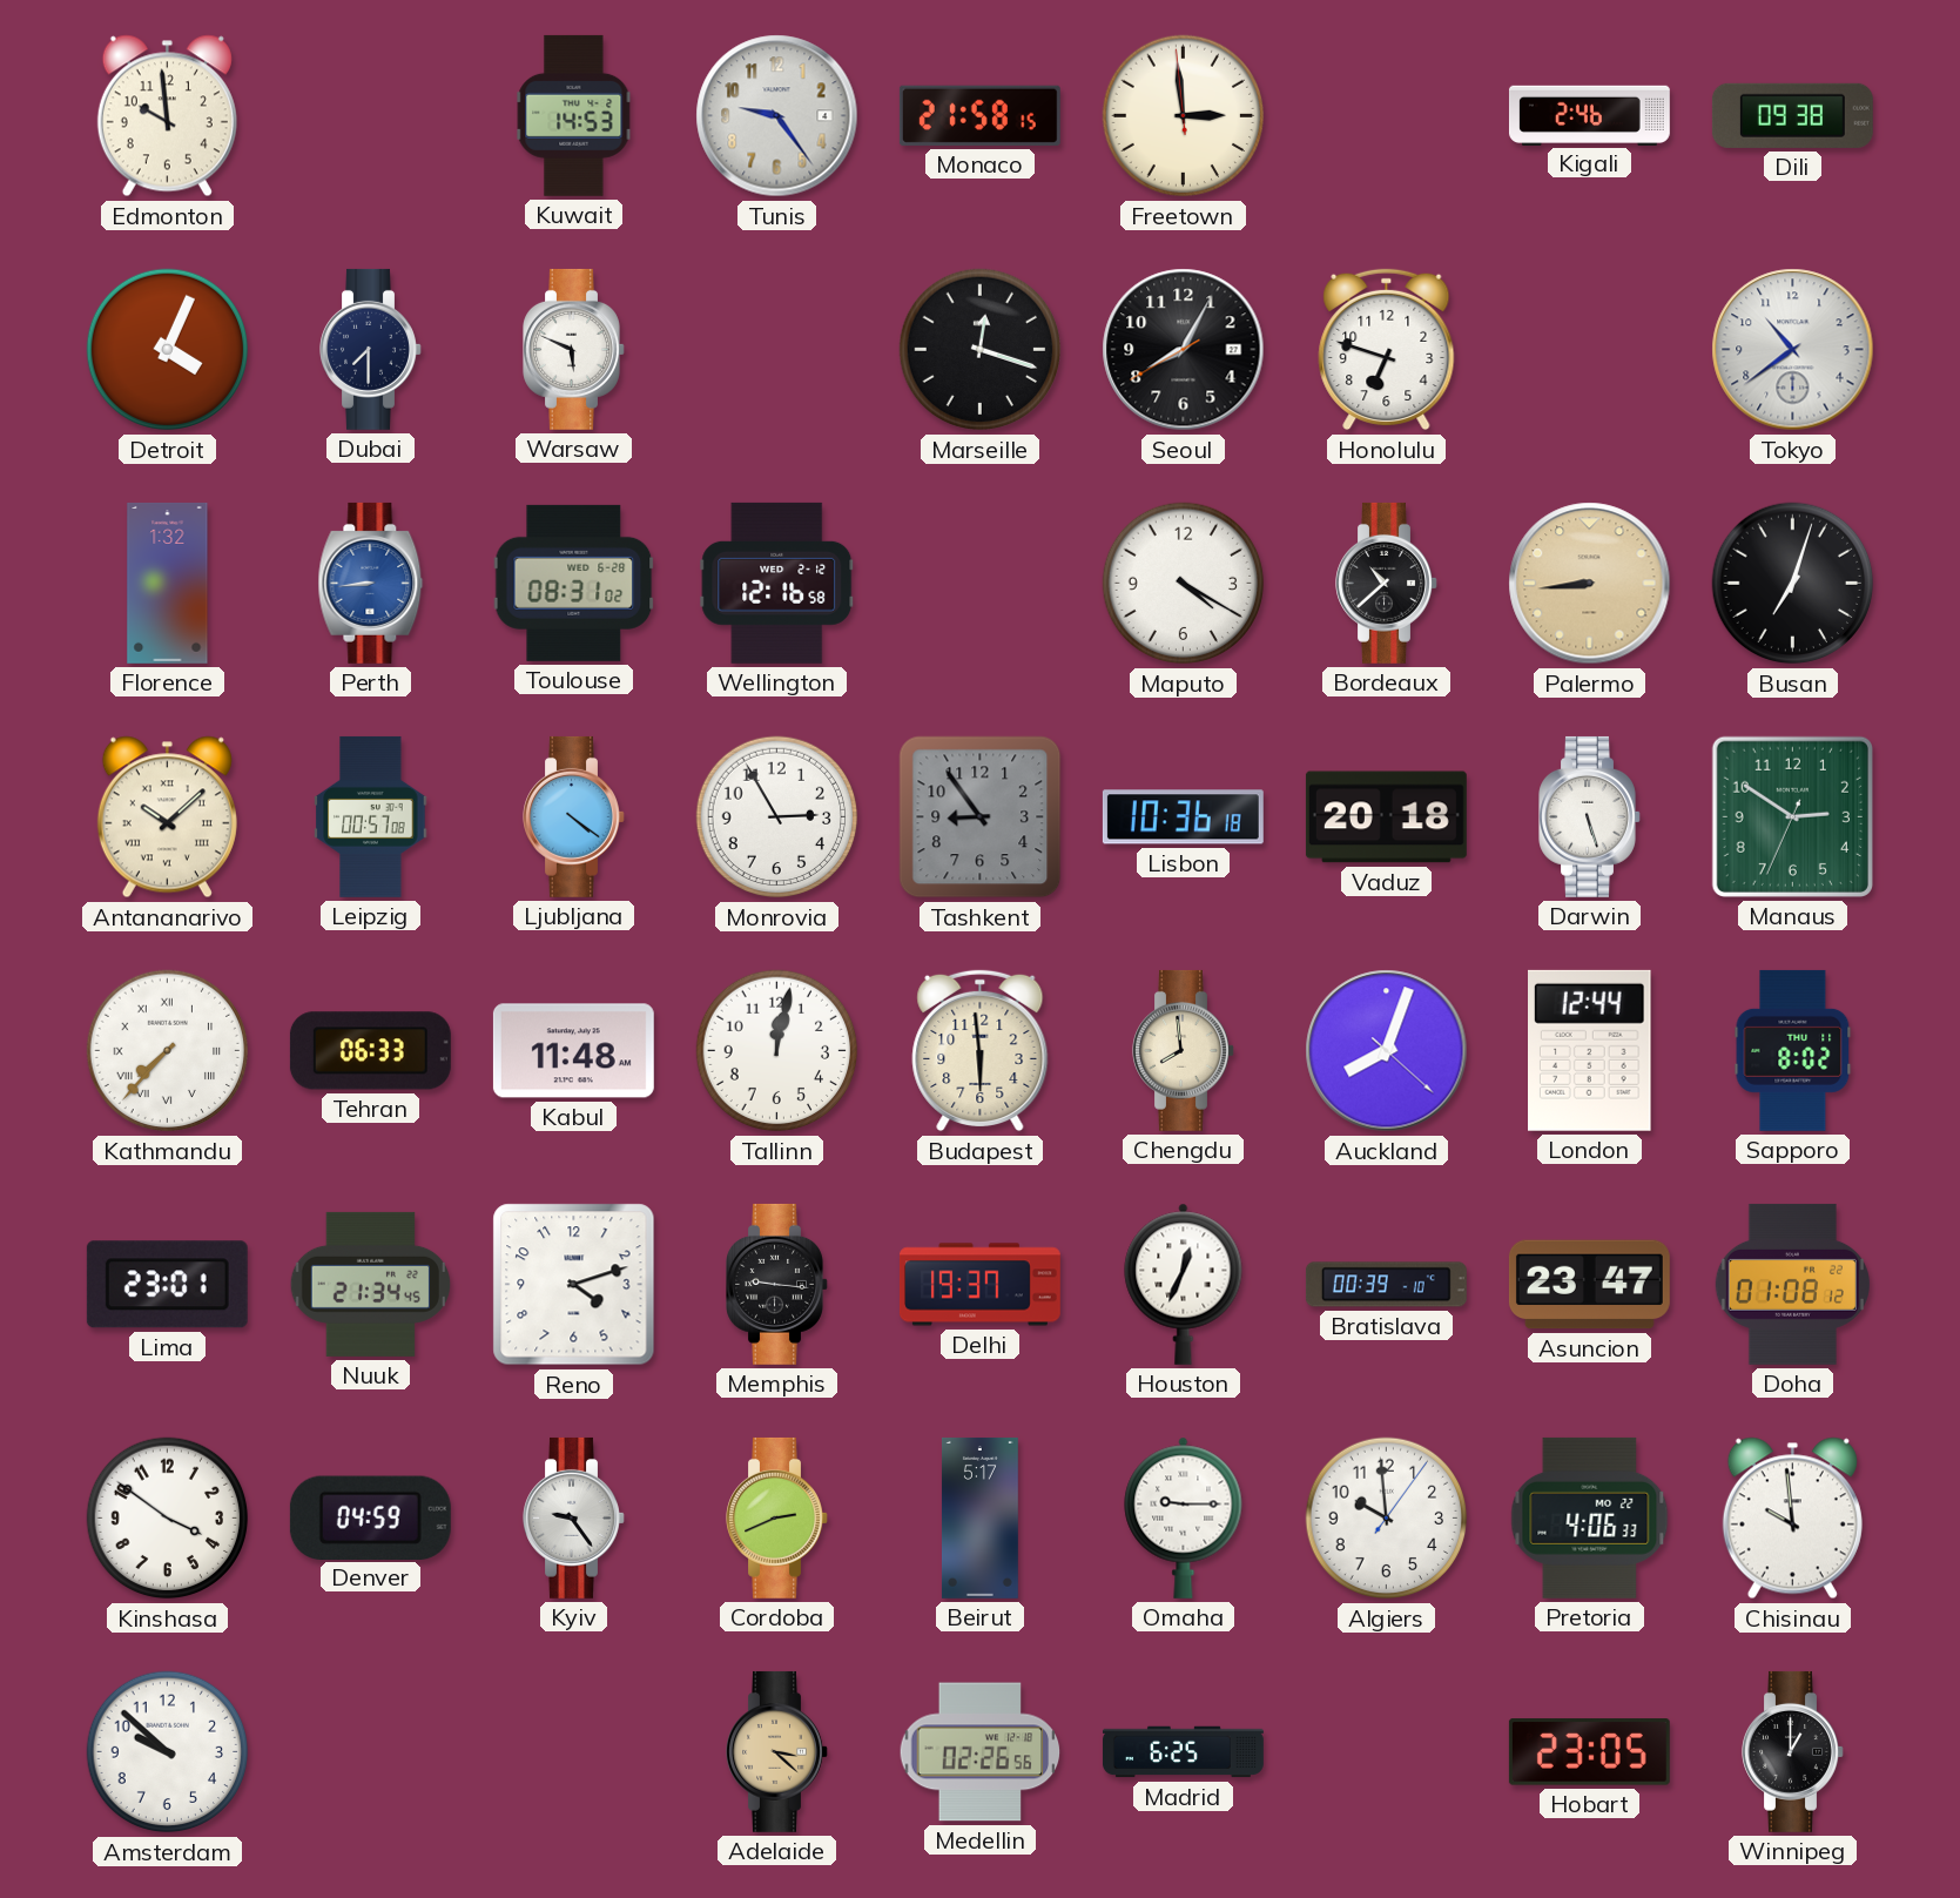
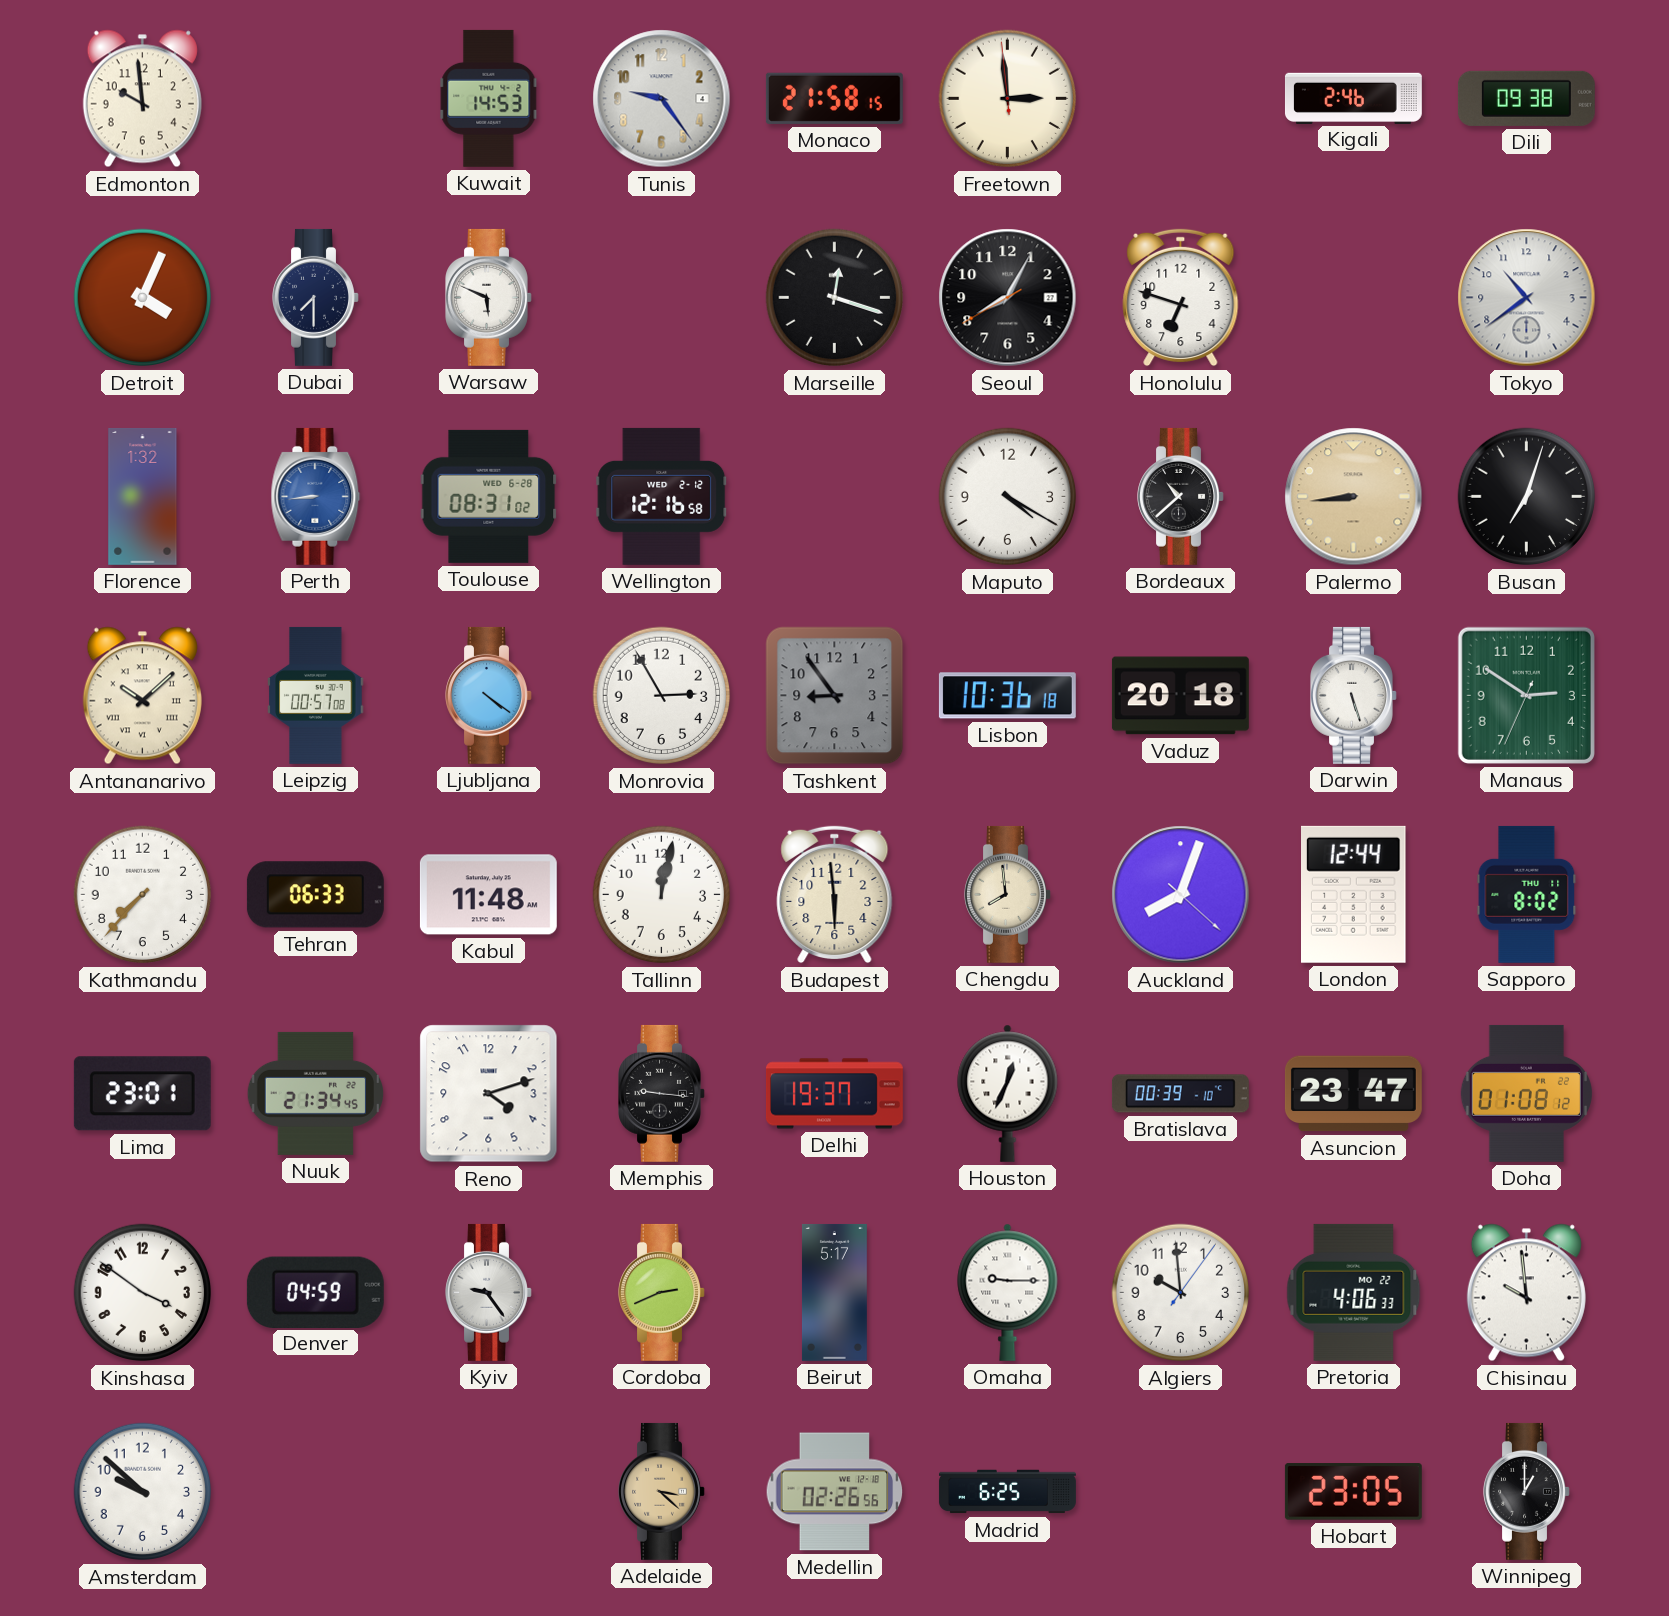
Kathmandu numerals: Roman -> Arabic
